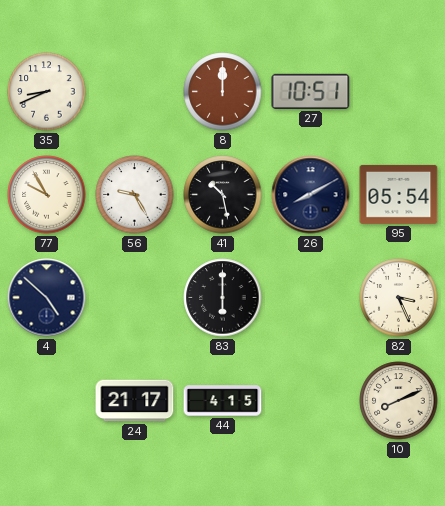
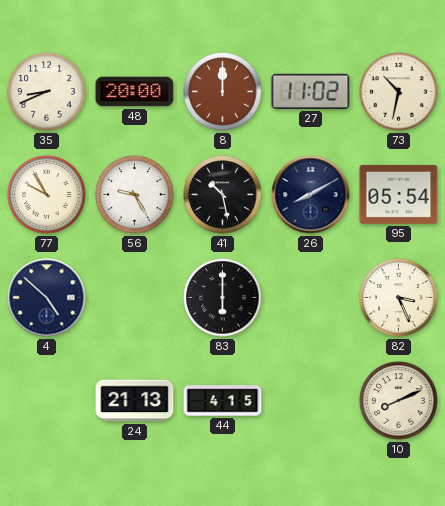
48: none -> 20:00
27: 10:51 -> 11:02
73: none -> 10:32
24: 21:17 -> 21:13
